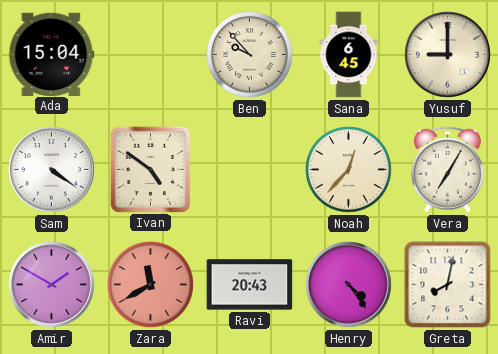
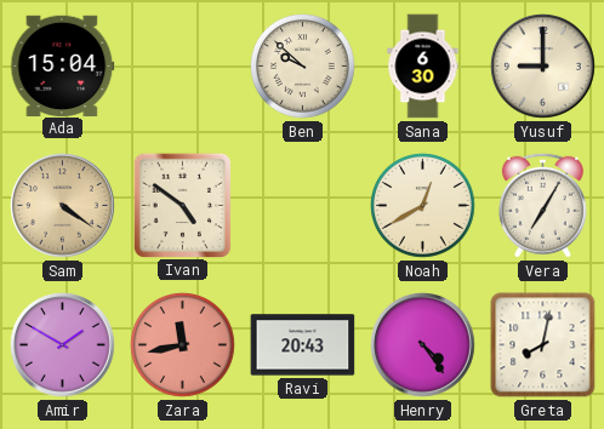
Ben: 9:53 -> 9:52
Sana: 6:45 -> 6:30
Sam dial: white -> champagne
Noah: 12:37 -> 12:40
Zara: 11:40 -> 11:43
